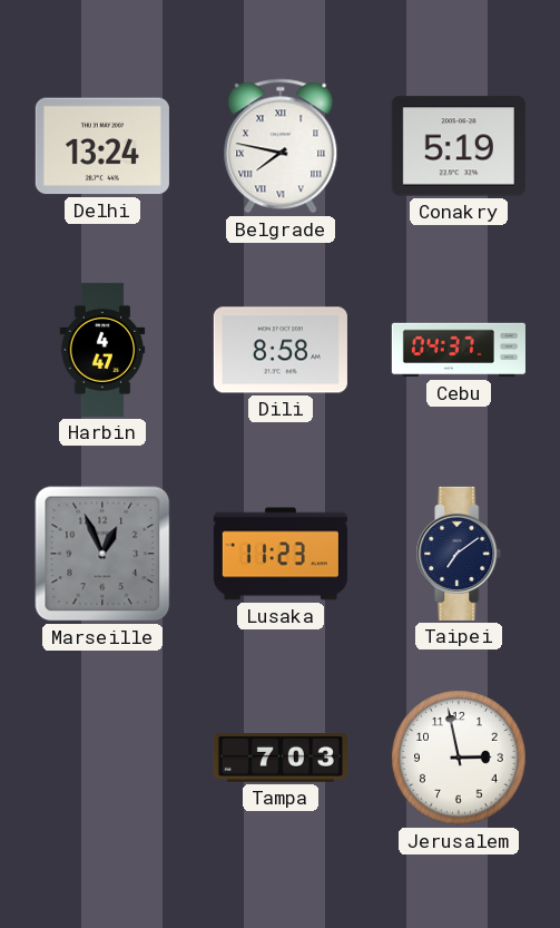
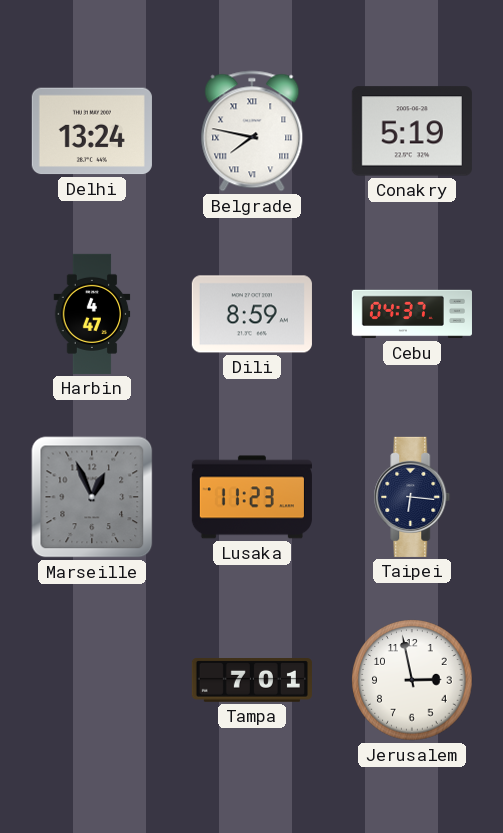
Dili: 8:58 -> 8:59
Taipei: 7:09 -> 6:16
Tampa: 7:03 -> 7:01
